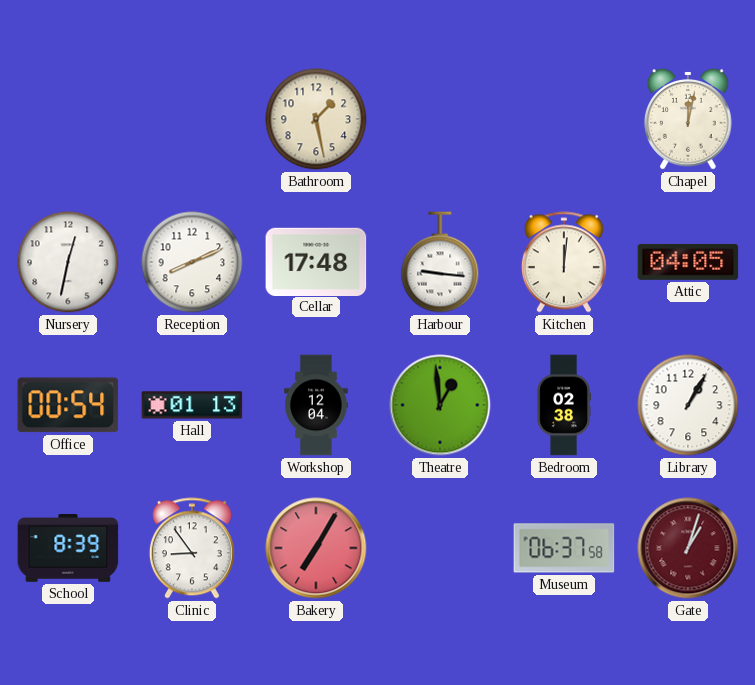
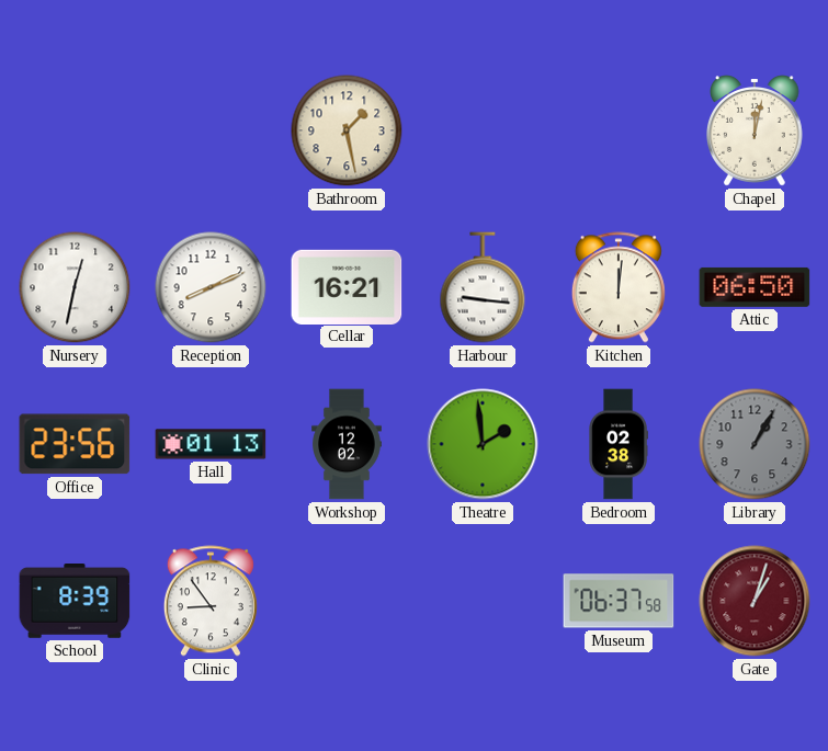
Cellar: 17:48 -> 16:21
Attic: 04:05 -> 06:50
Office: 00:54 -> 23:56
Workshop: 12:04 -> 12:02
Theatre: 12:59 -> 1:59
Library dial: white -> grey
Bakery: 7:05 -> none
